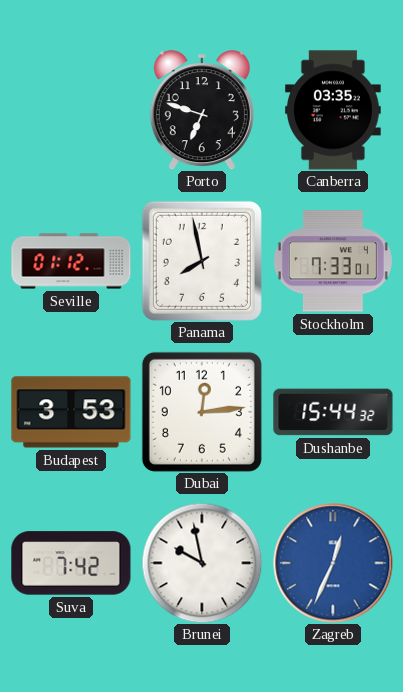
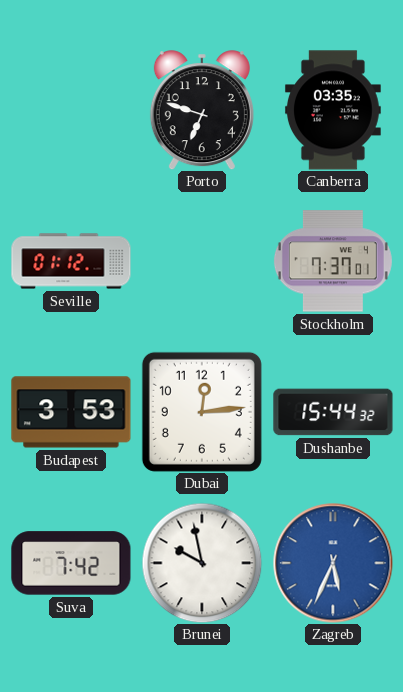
Panama: 7:58 -> none
Stockholm: 7:33 -> 7:37
Zagreb: 12:34 -> 5:34
